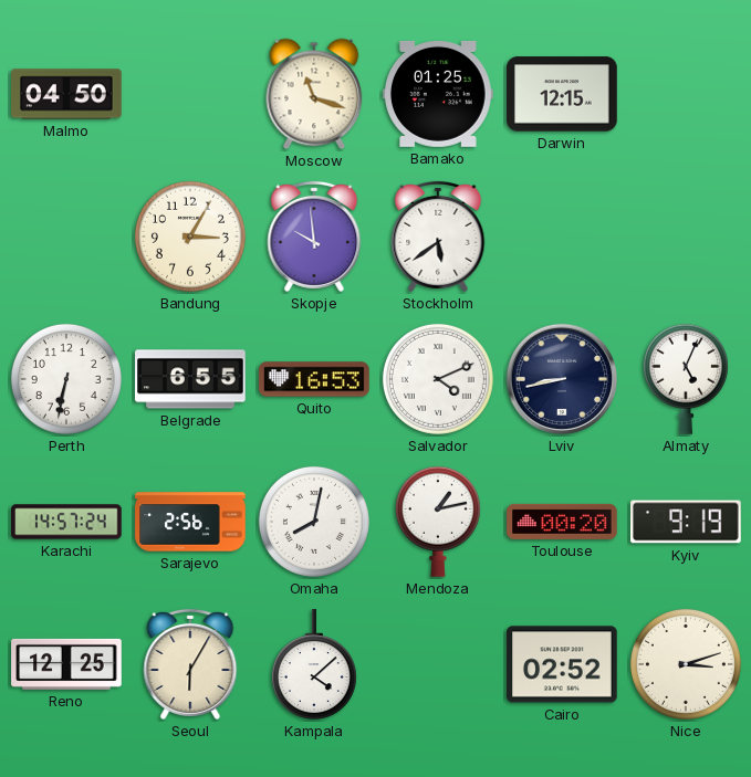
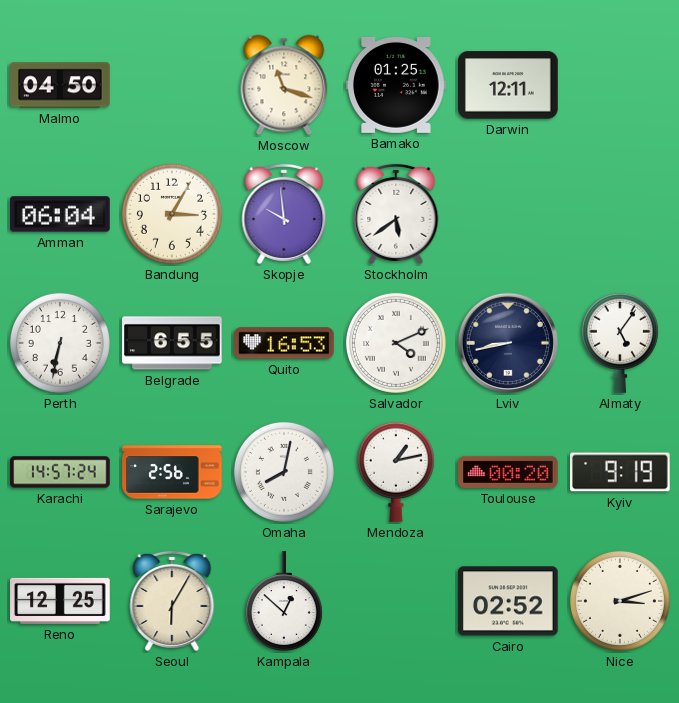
Darwin: 12:15 -> 12:11
Amman: none -> 06:04
Almaty: 5:04 -> 5:06
Kampala: 4:08 -> 12:52
